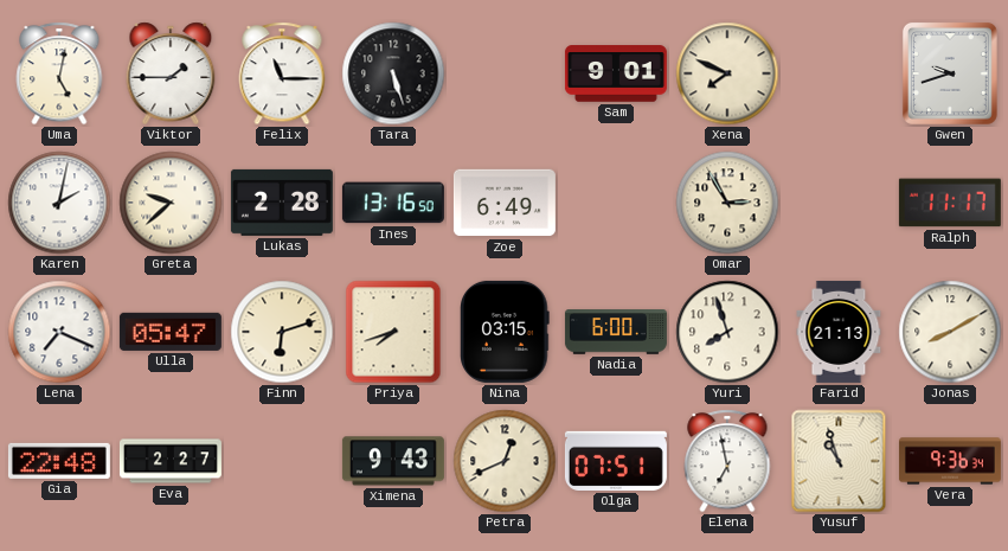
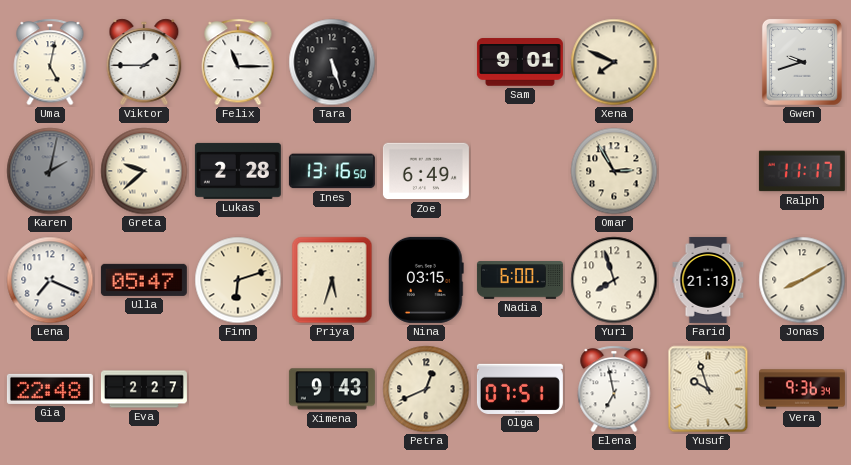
Karen dial: white -> grey
Priya: 7:42 -> 5:33
Yusuf: 10:57 -> 9:57
